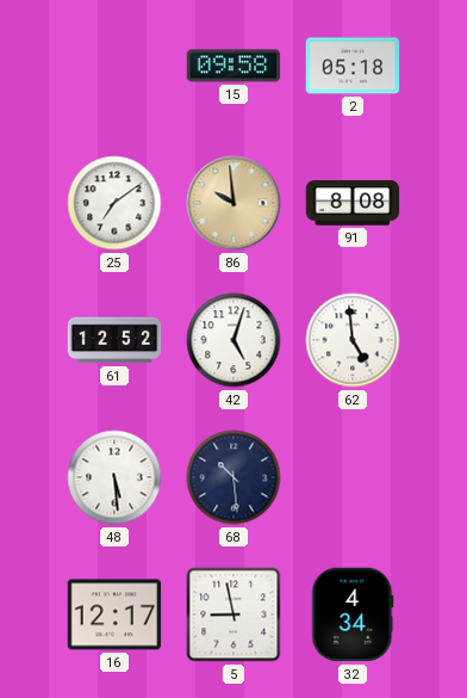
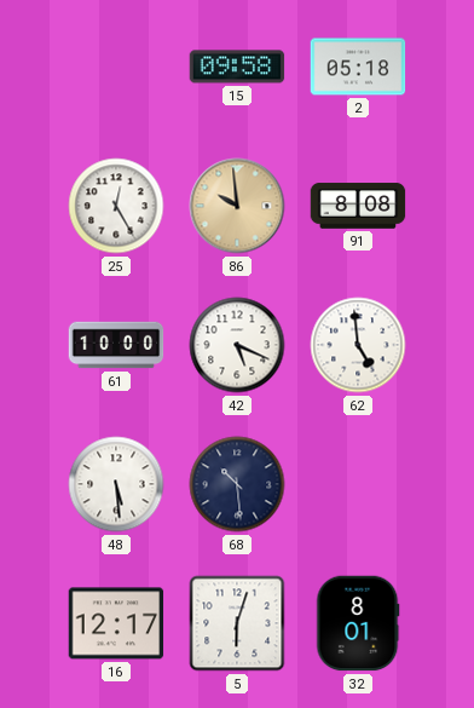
25: 7:09 -> 12:25
61: 12:52 -> 10:00
42: 5:03 -> 5:19
5: 8:58 -> 6:03
32: 4:34 -> 8:01
